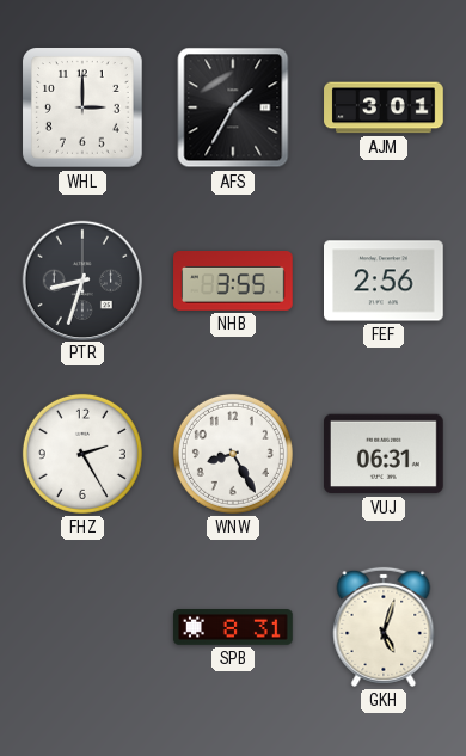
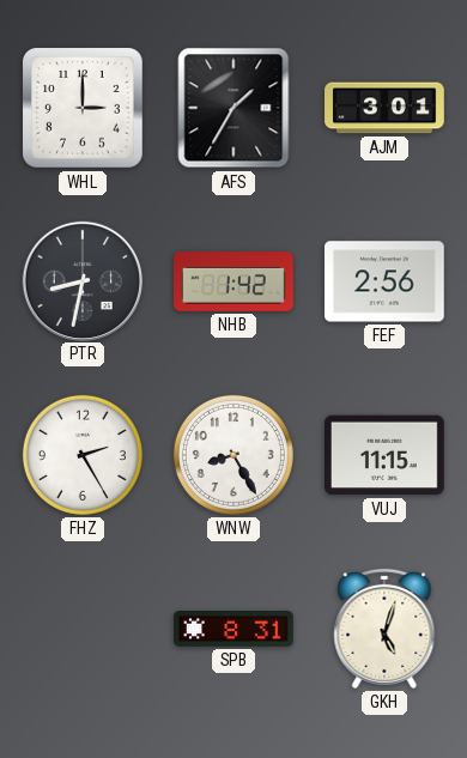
PTR: 8:33 -> 8:32
NHB: 3:55 -> 1:42
VUJ: 06:31 -> 11:15
